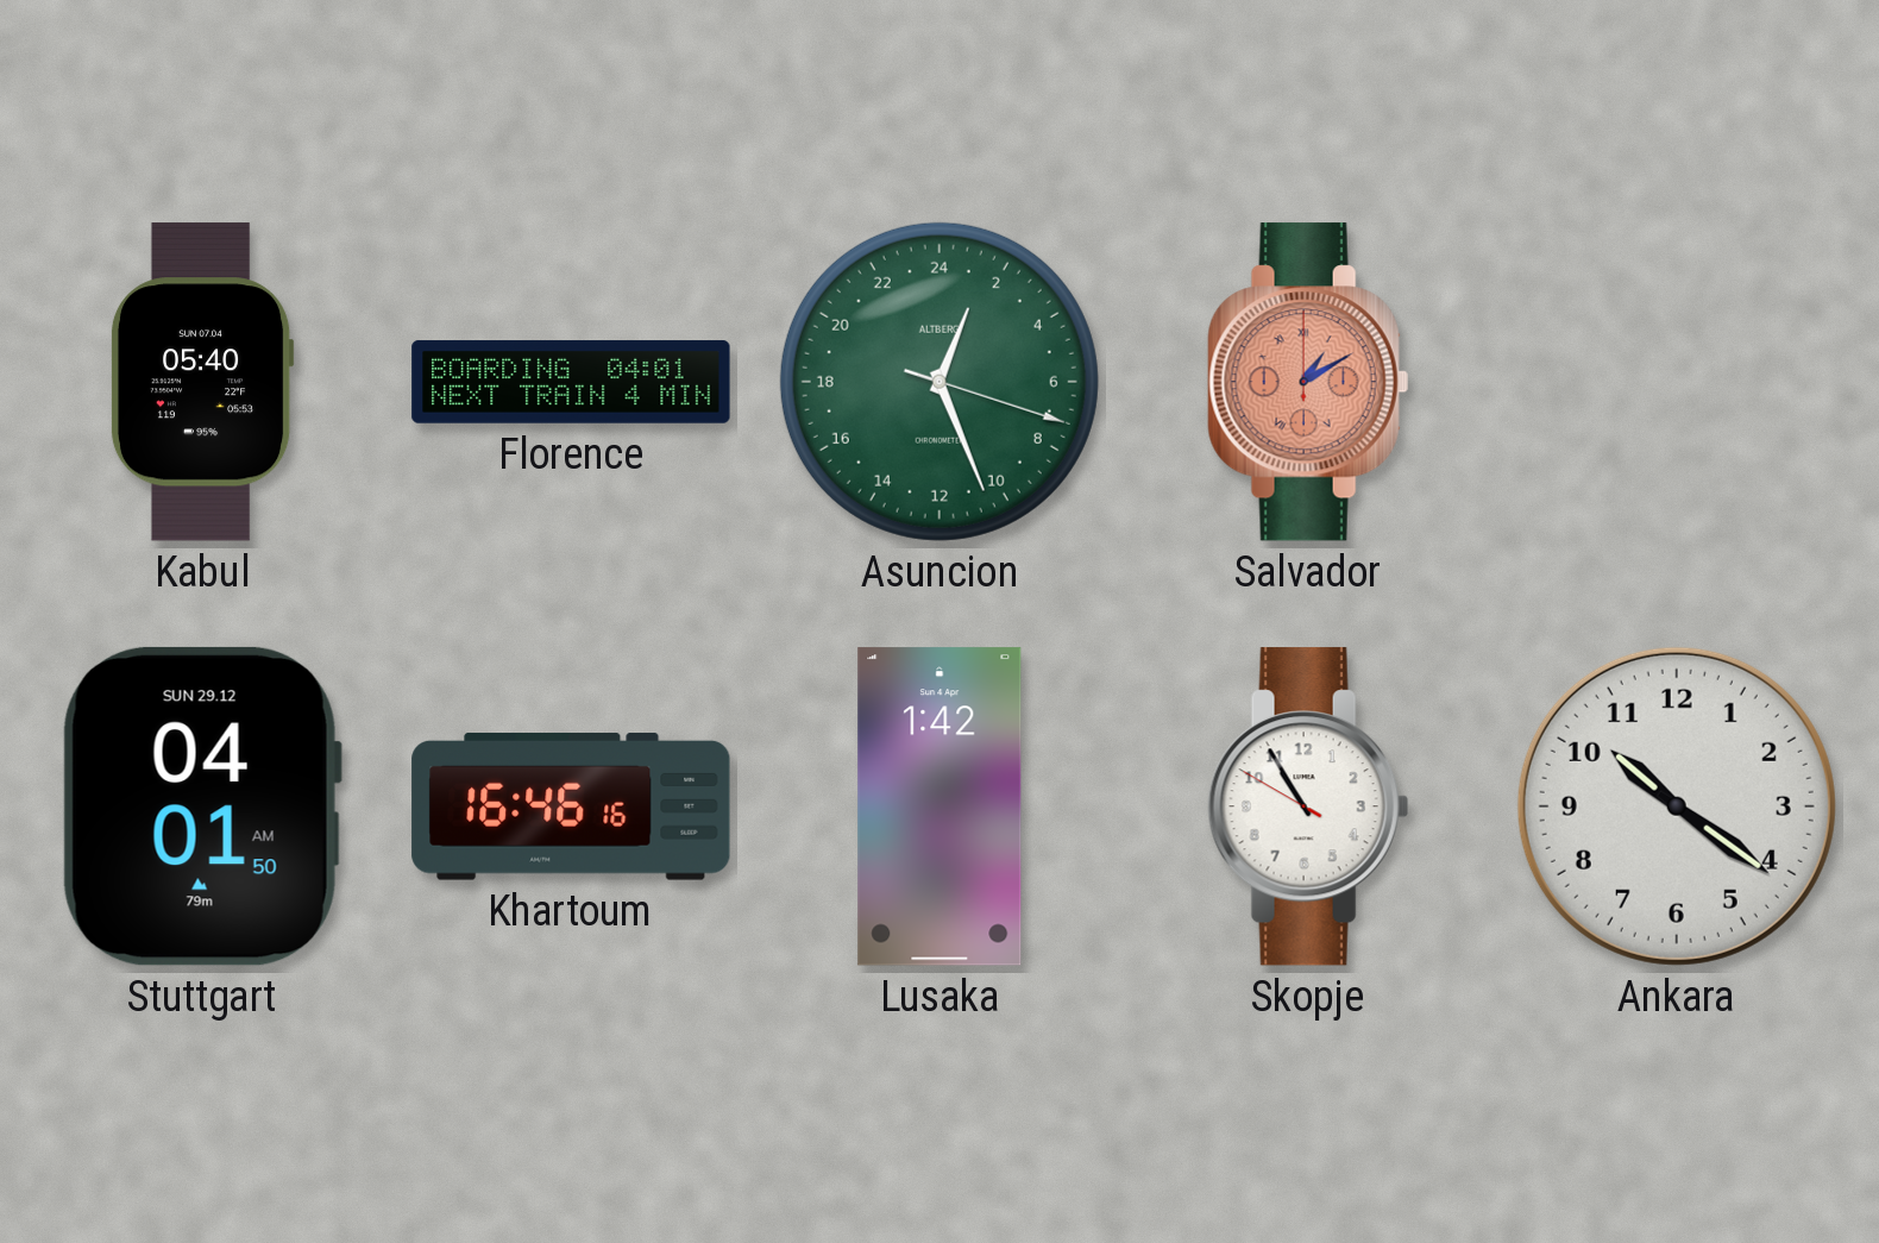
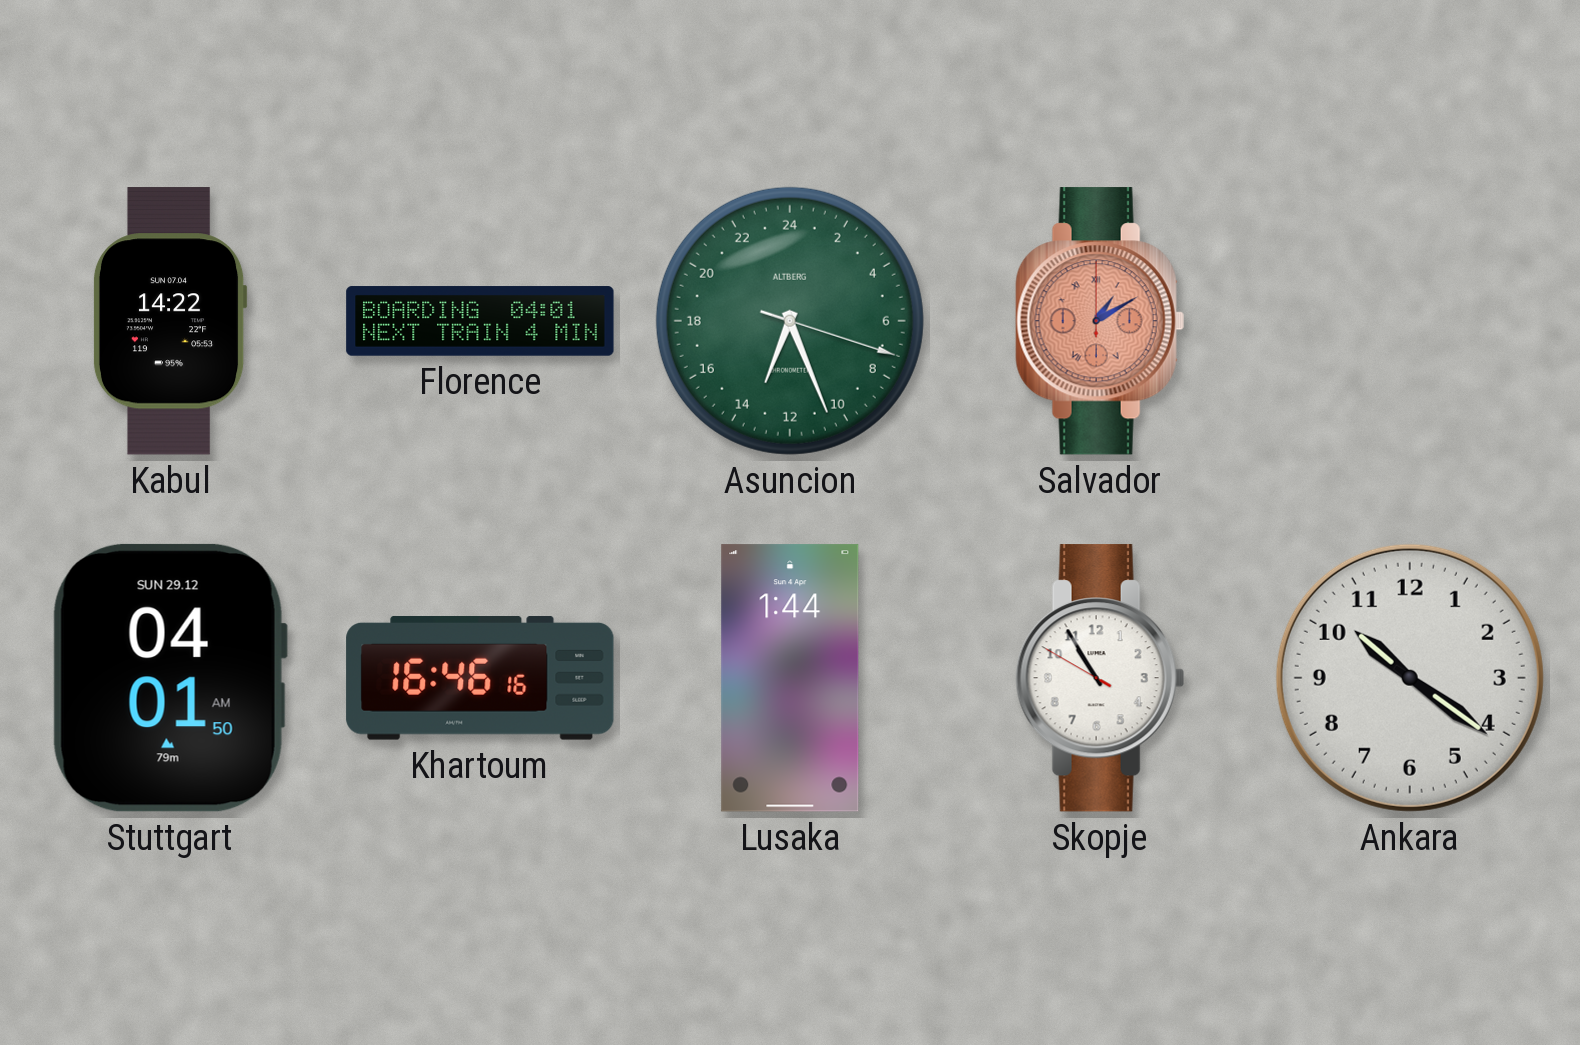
Kabul: 05:40 -> 14:22
Asuncion: 1:26 -> 13:26
Lusaka: 1:42 -> 1:44
